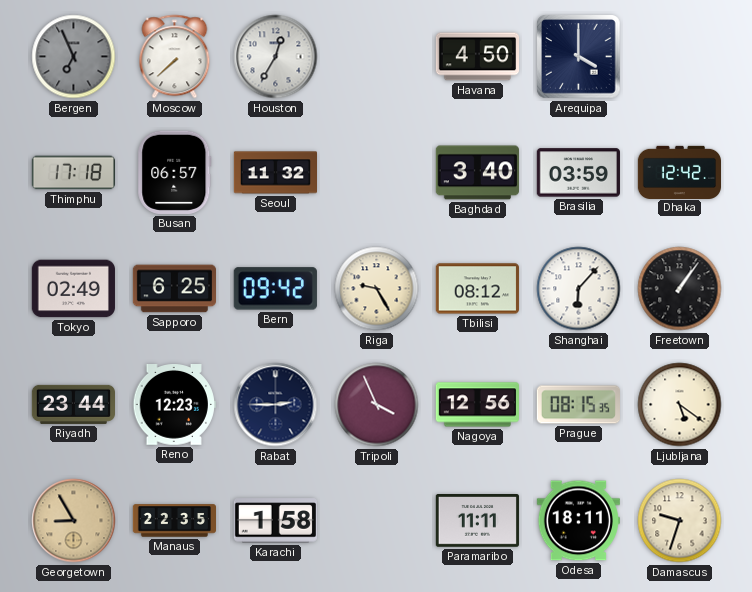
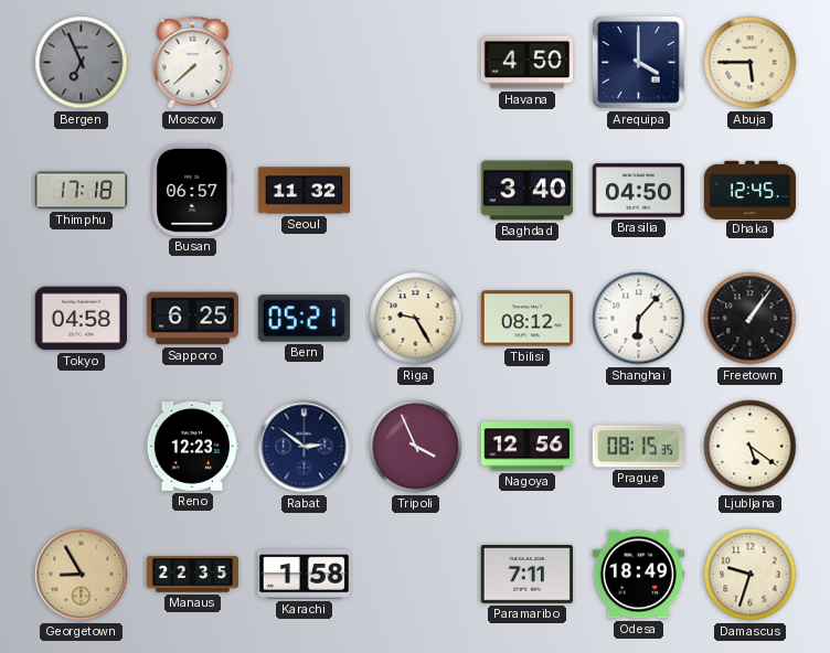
Houston: 12:35 -> none
Abuja: none -> 5:45
Brasilia: 03:59 -> 04:50
Dhaka: 12:42 -> 12:45
Tokyo: 02:49 -> 04:58
Bern: 09:42 -> 05:21
Riyadh: 23:44 -> none
Rabat: 2:45 -> 2:51
Paramaribo: 11:11 -> 7:11
Odesa: 18:11 -> 18:49
